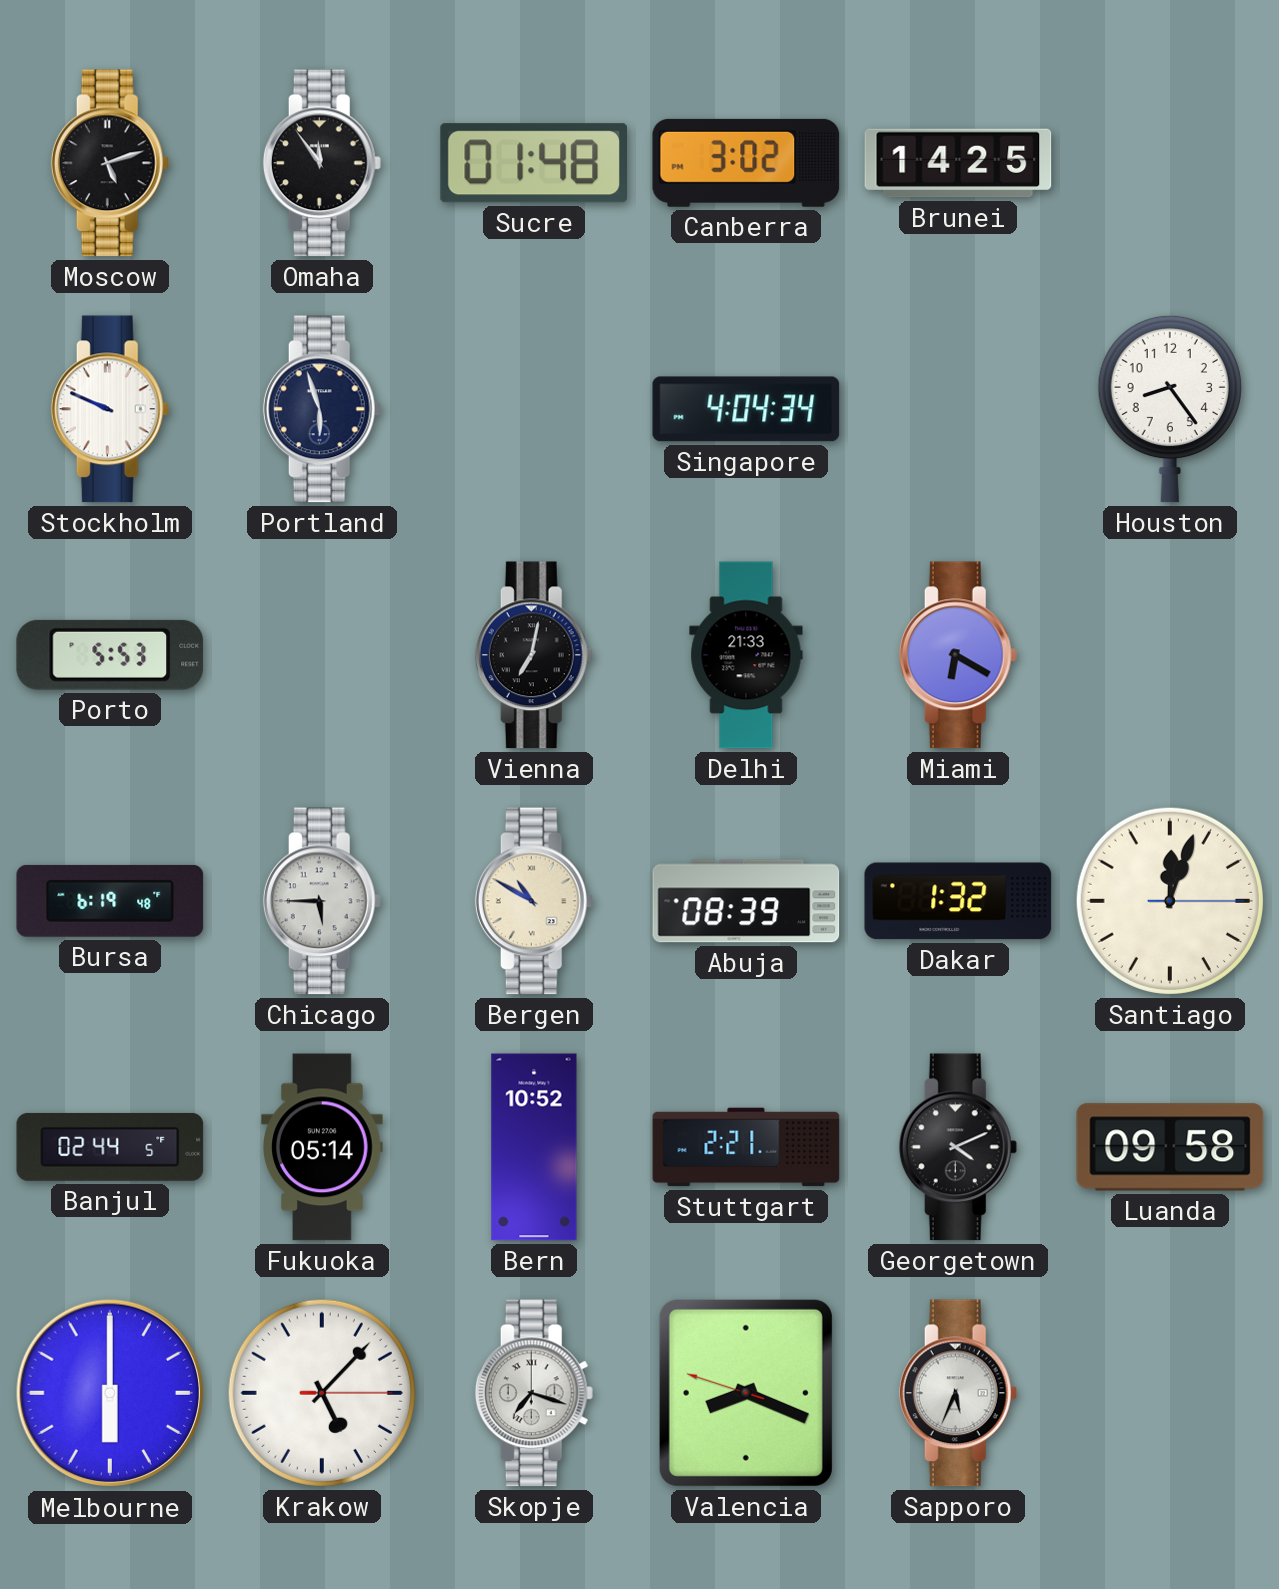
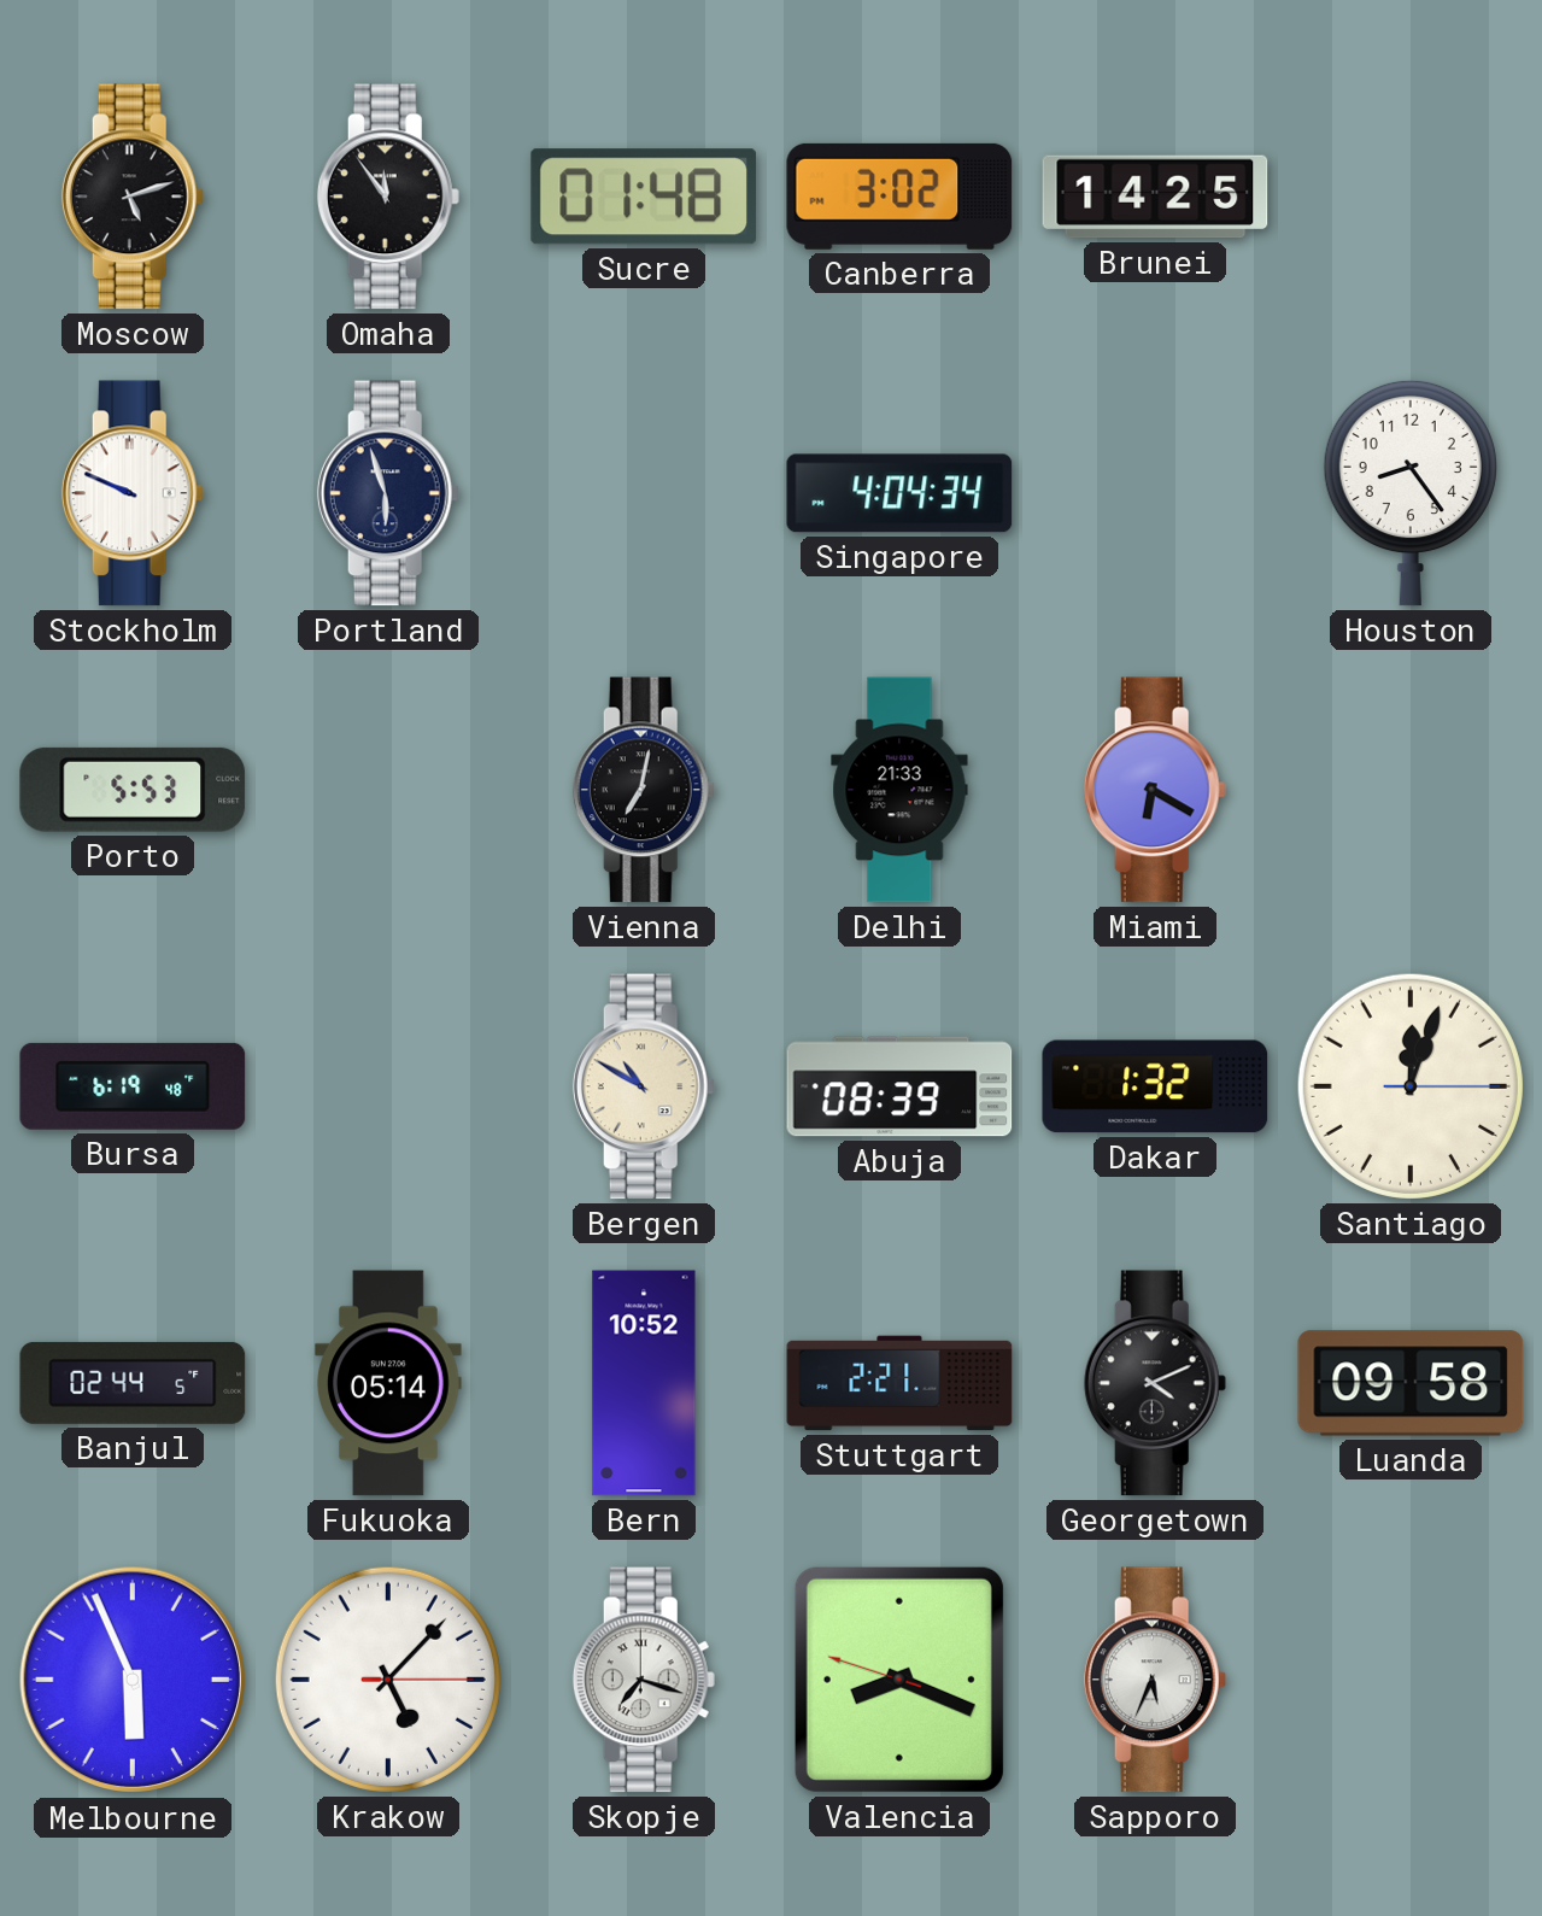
Chicago: 5:45 -> none
Melbourne: 6:00 -> 5:56
